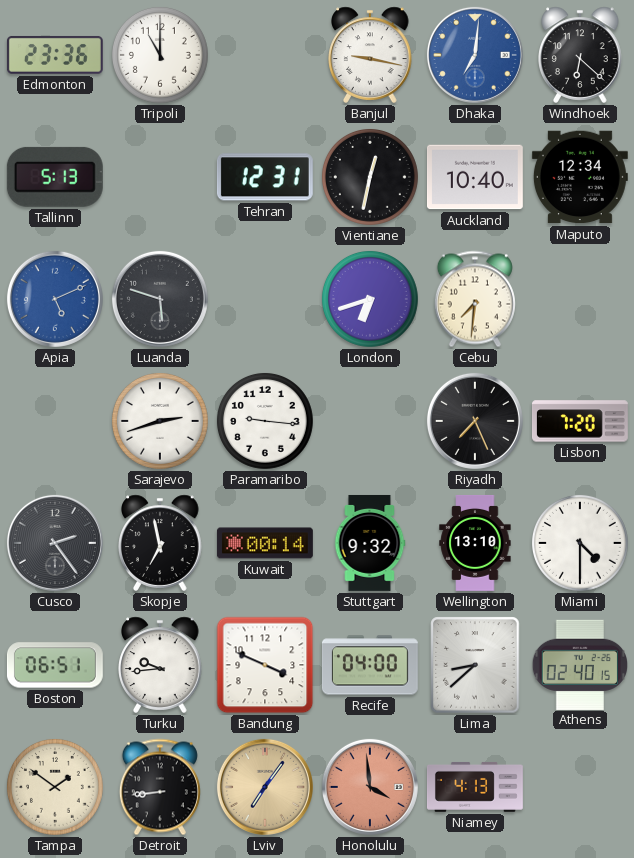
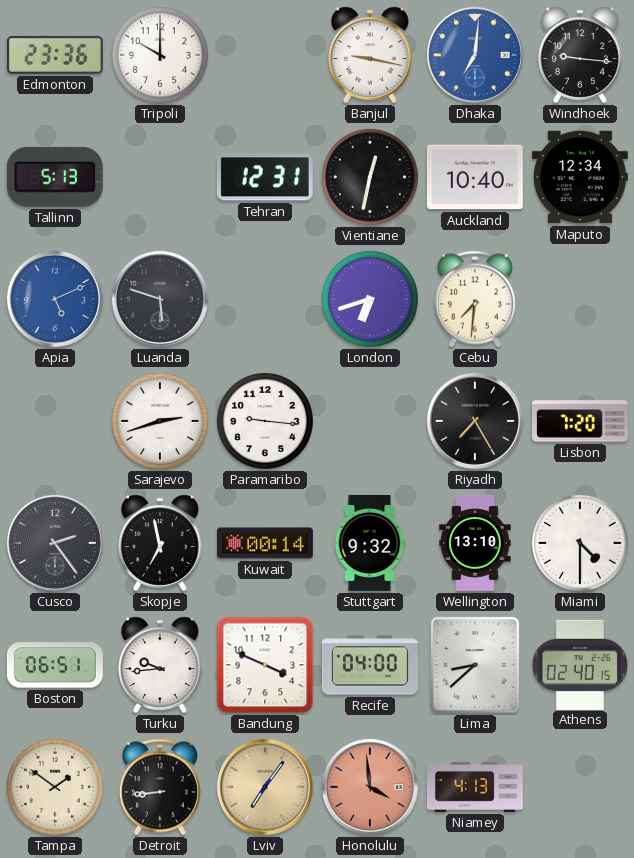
Tripoli: 11:00 -> 10:00
Windhoek: 6:22 -> 9:16
Riyadh: 7:26 -> 7:25
